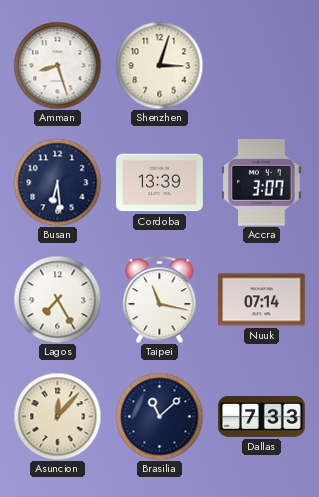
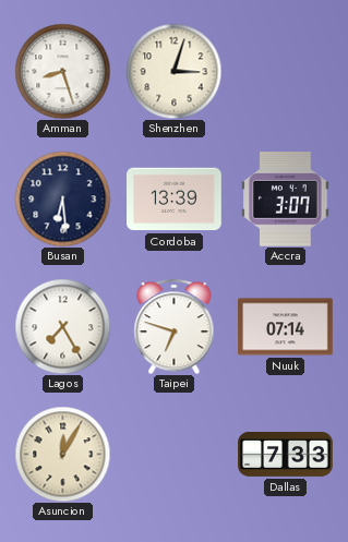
Taipei: 11:17 -> 6:48
Asuncion: 12:07 -> 12:05
Brasilia: 11:08 -> none
